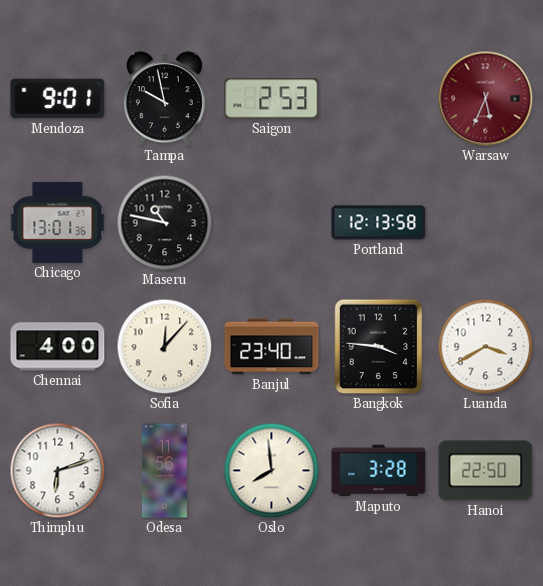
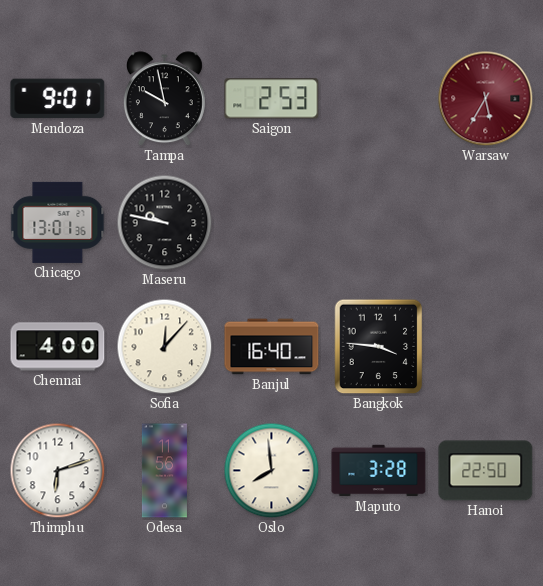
Warsaw: 5:34 -> 5:35
Maseru: 10:47 -> 9:47
Portland: 12:13 -> none
Banjul: 23:40 -> 16:40
Luanda: 3:40 -> none
